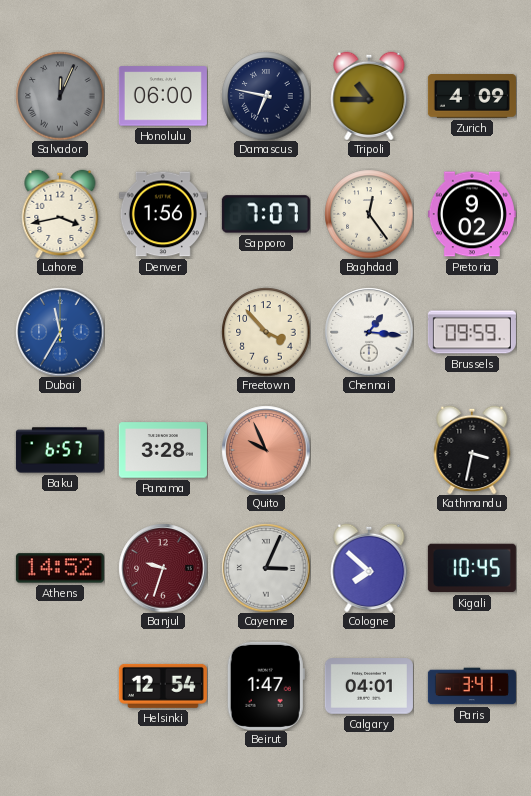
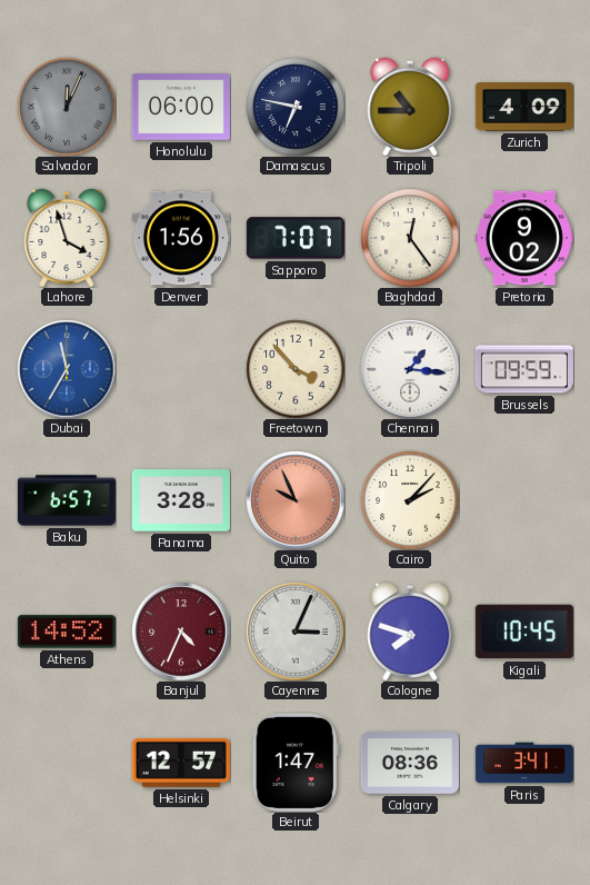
Lahore: 3:43 -> 3:57
Cairo: none -> 2:07
Kathmandu: 3:32 -> none
Banjul: 9:33 -> 4:34
Cologne: 7:52 -> 7:48
Helsinki: 12:54 -> 12:57
Calgary: 04:01 -> 08:36
